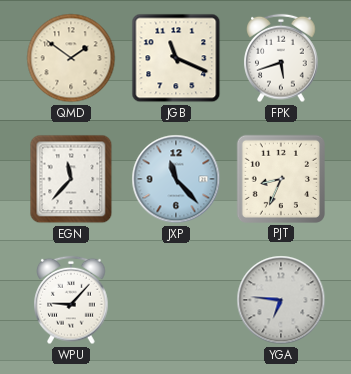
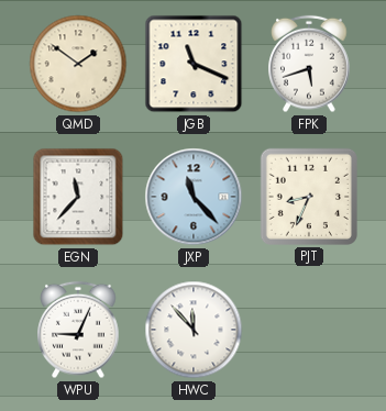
WPU: 9:07 -> 9:04
HWC: none -> 11:53
YGA: 6:46 -> none
